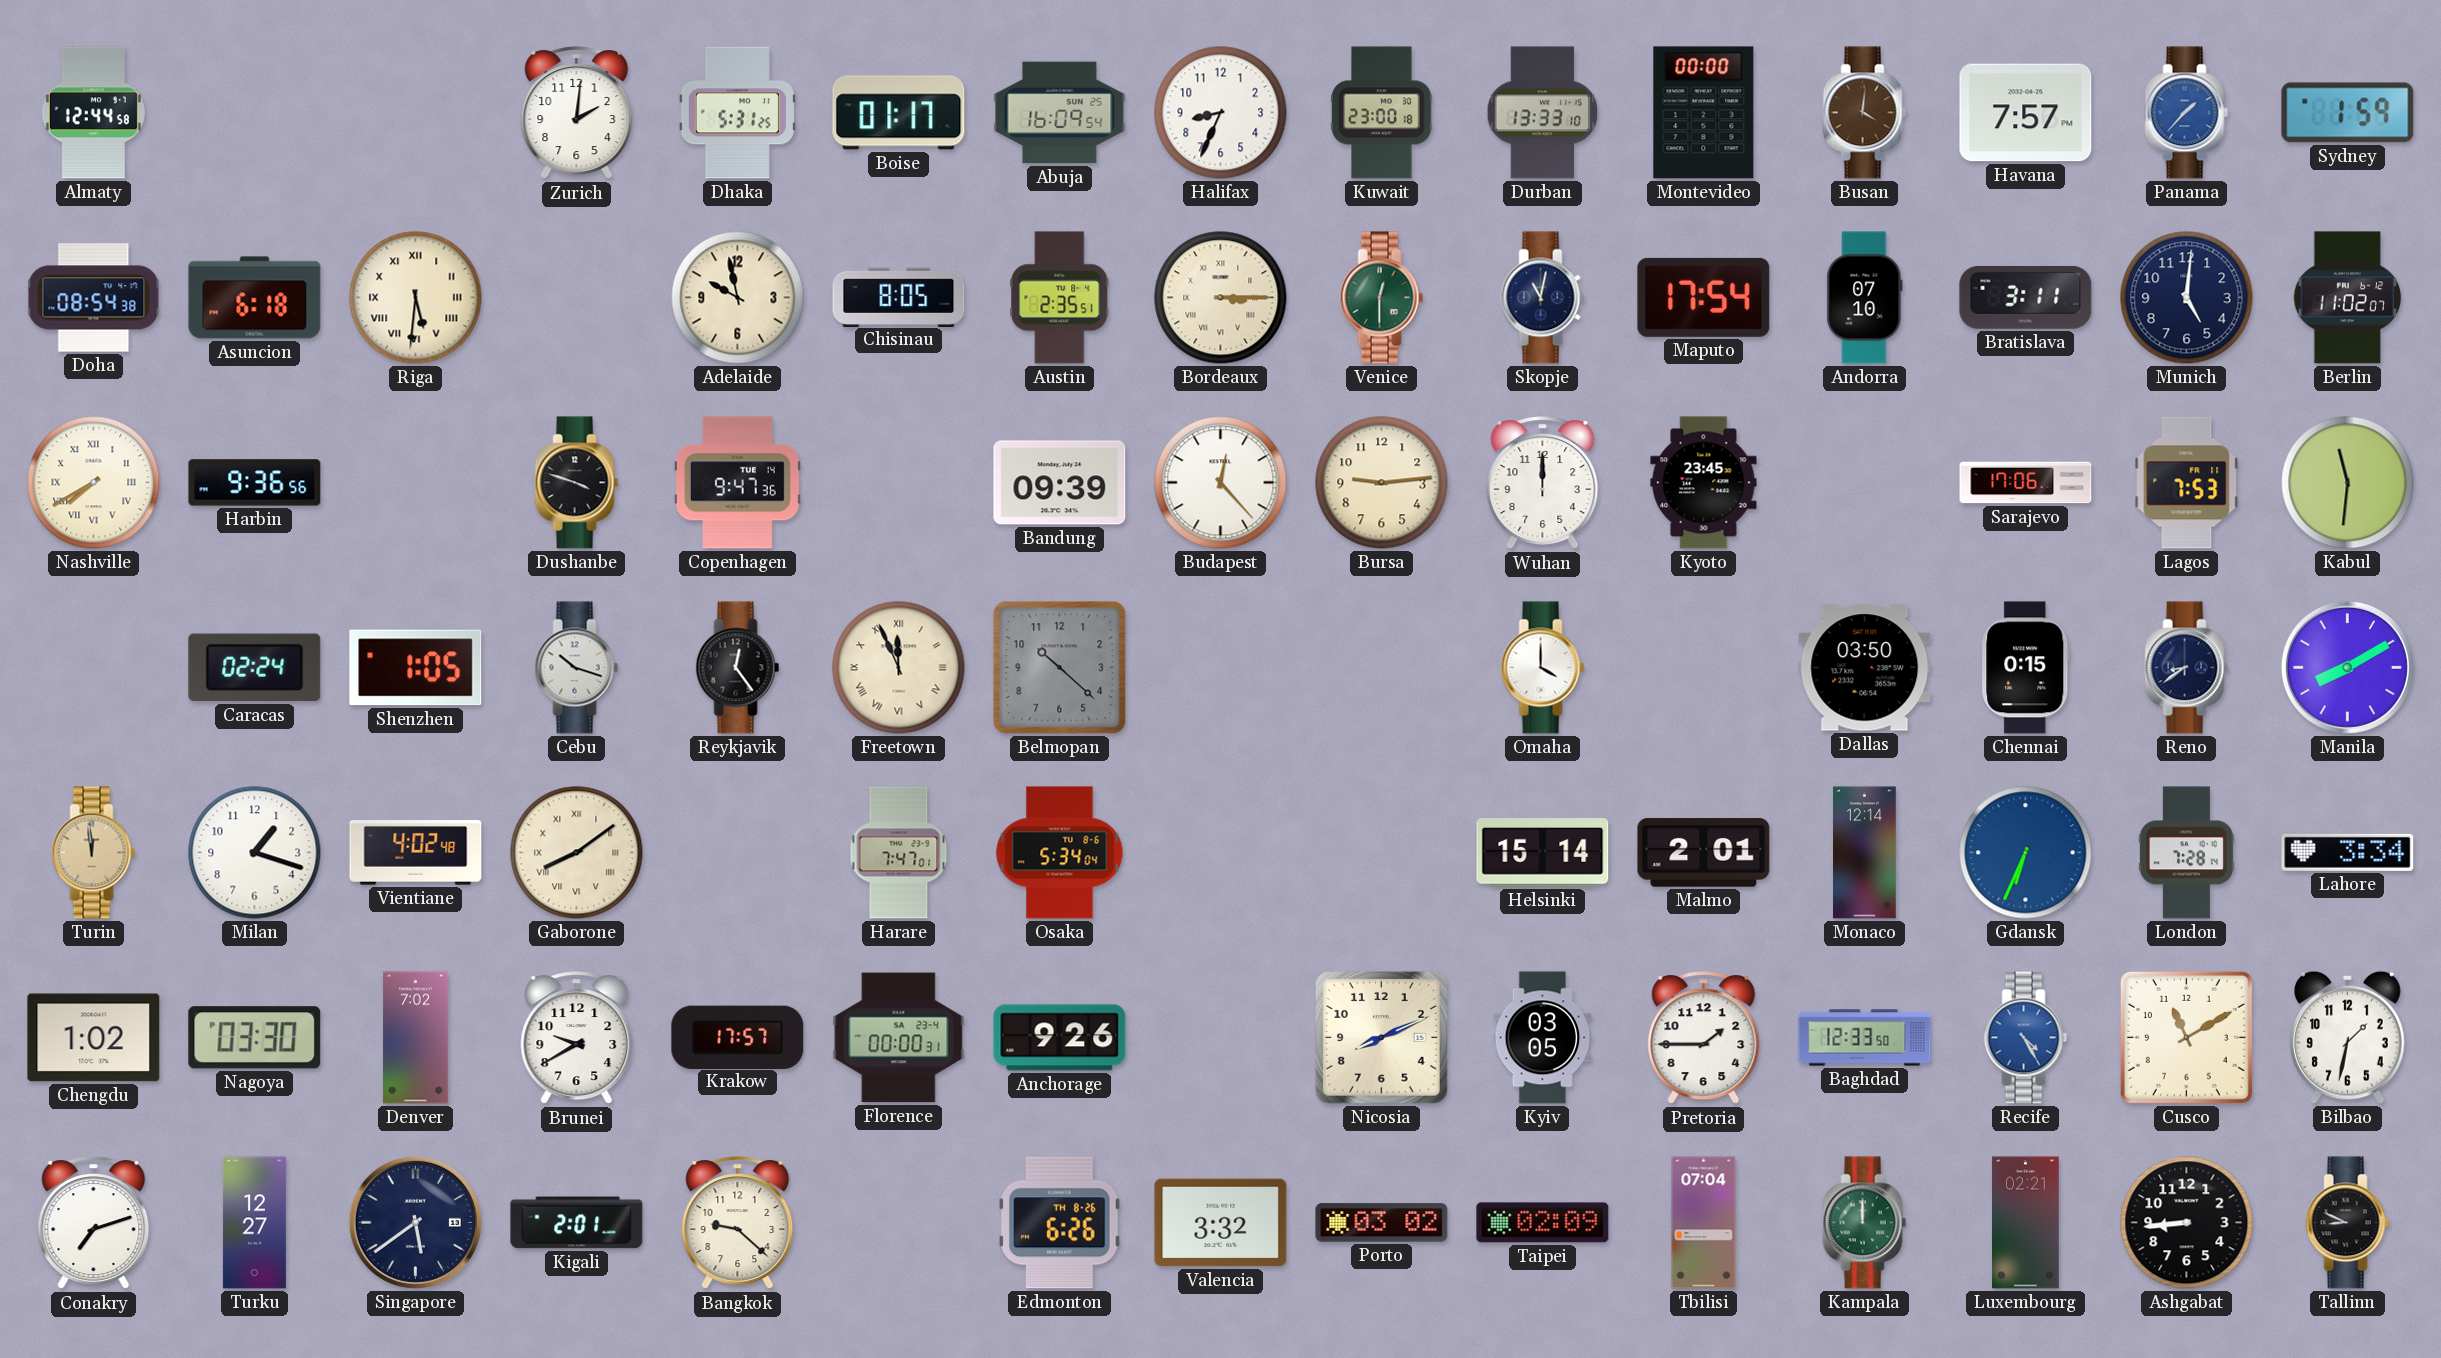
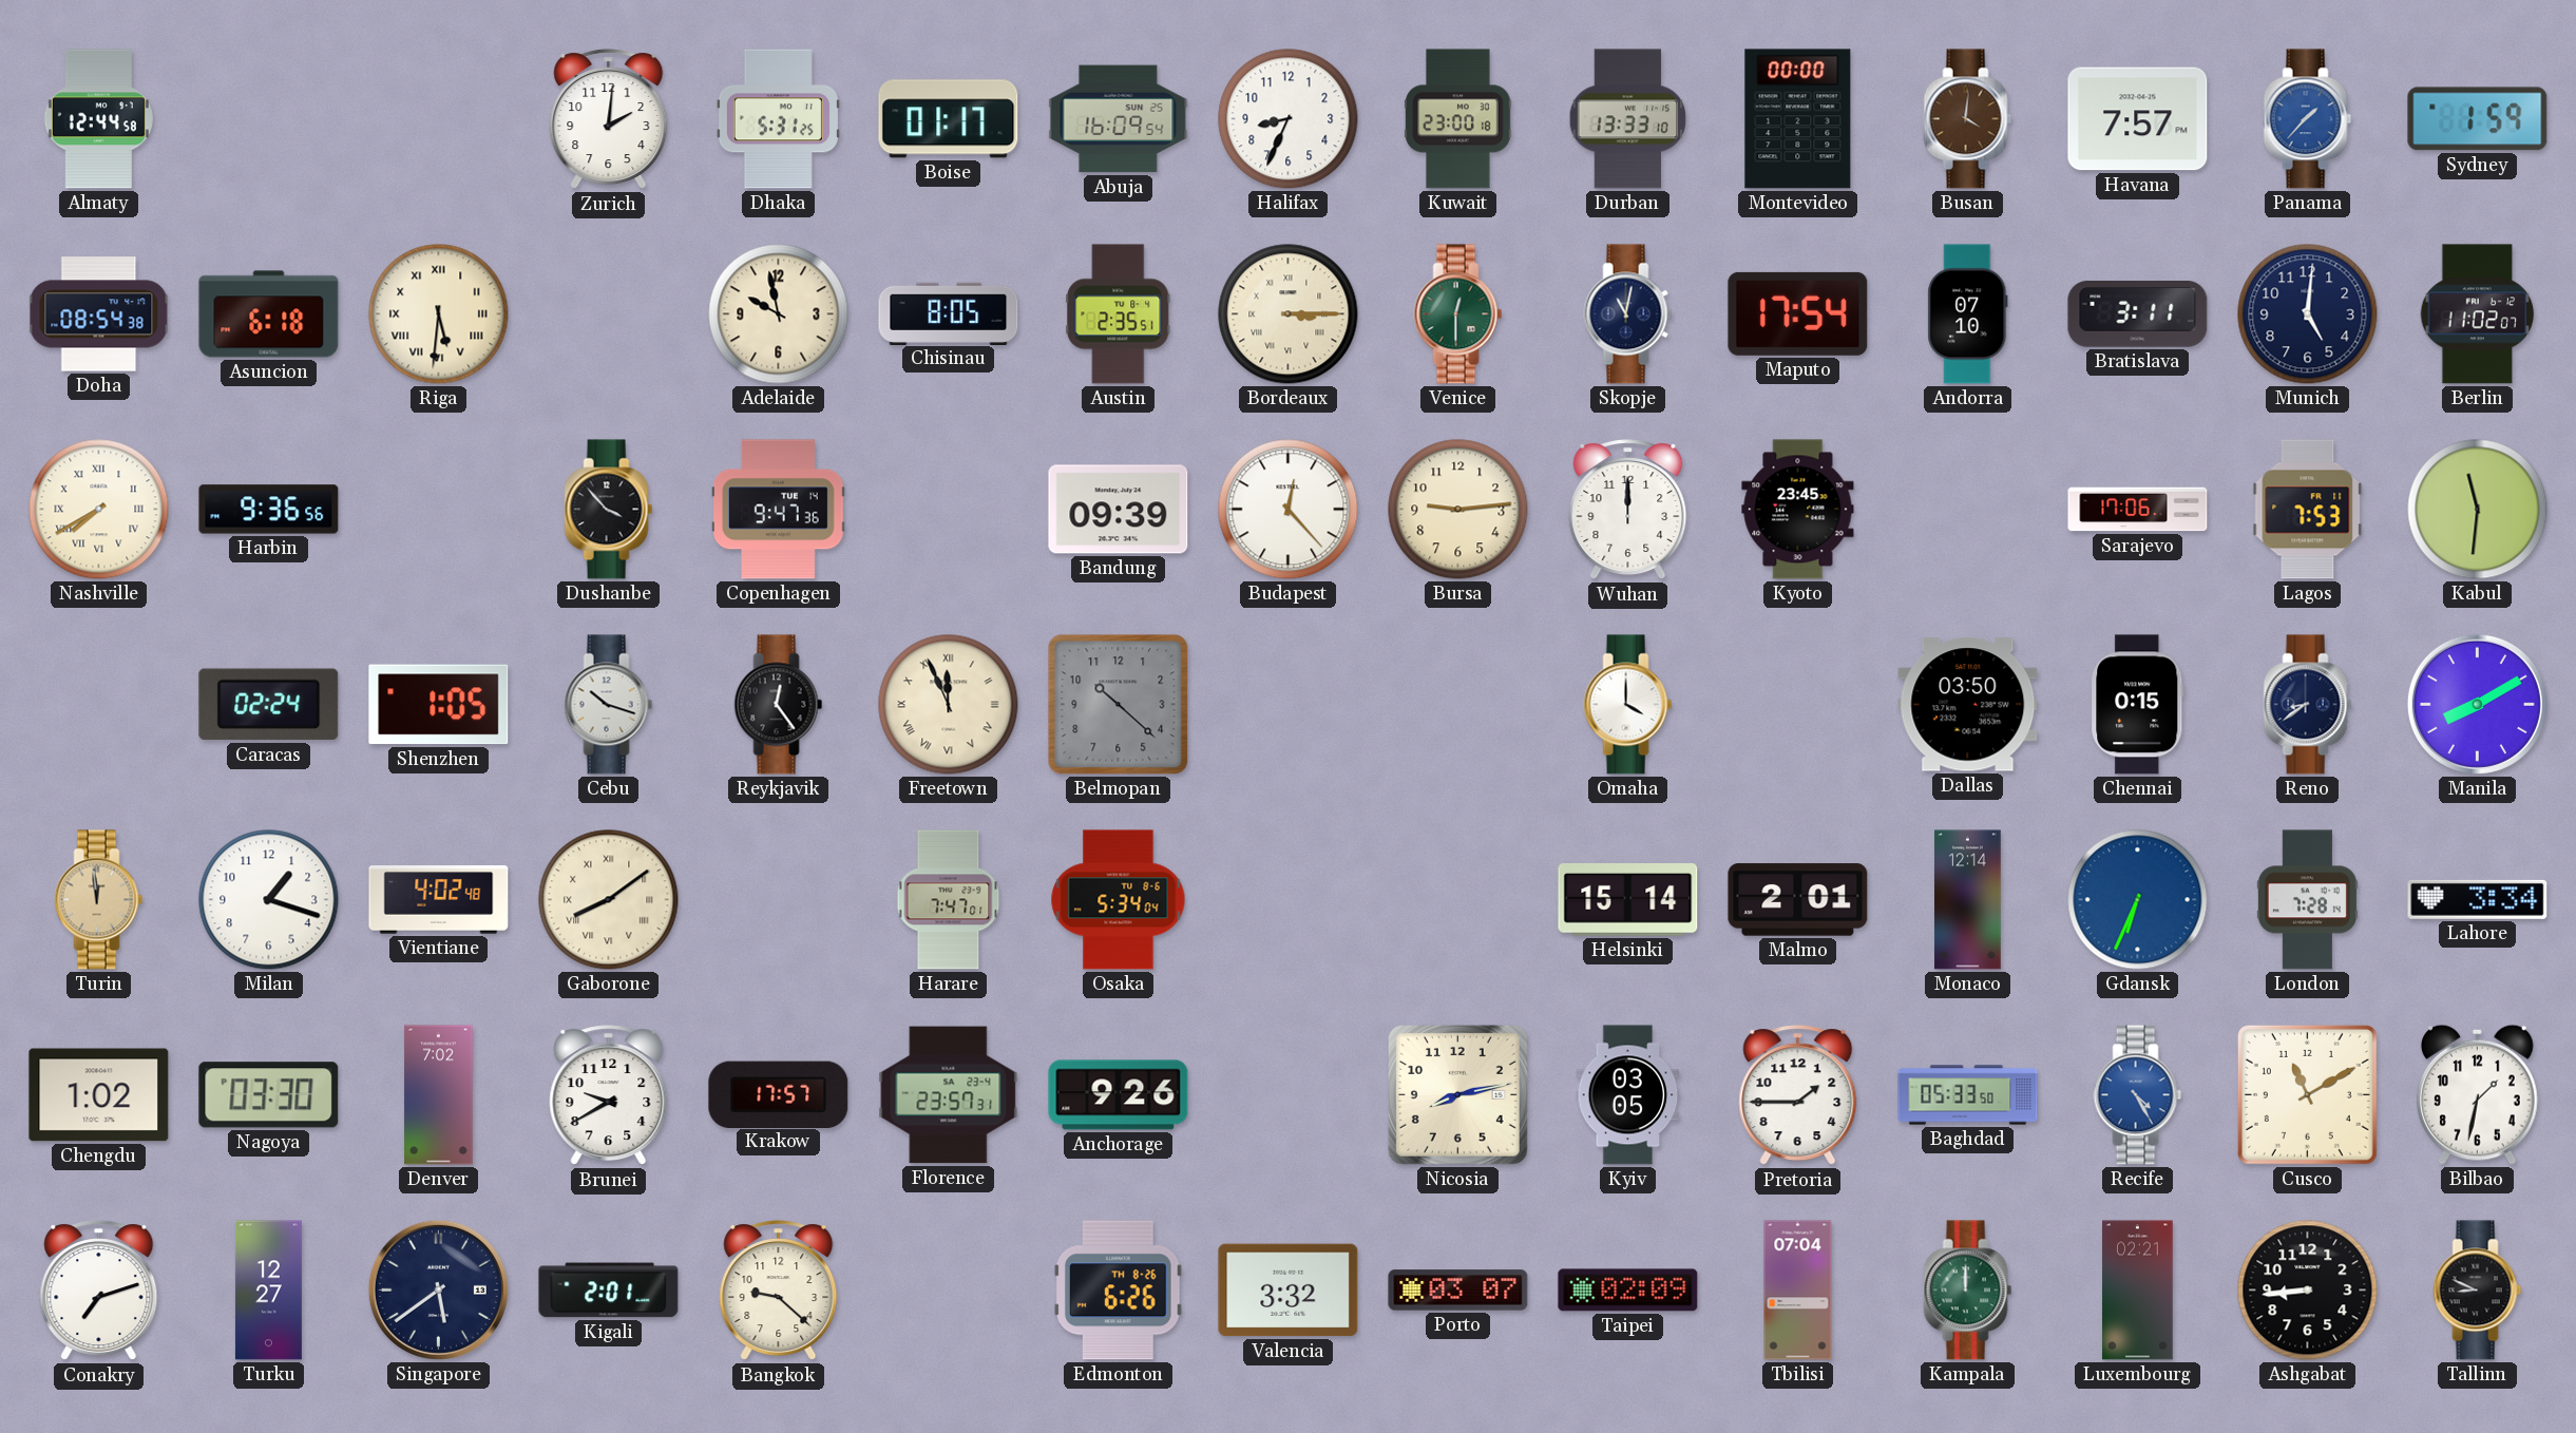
Dushanbe: 3:48 -> 3:53
Florence: 00:00 -> 23:57
Nicosia: 8:11 -> 8:13
Baghdad: 12:33 -> 05:33
Porto: 03:02 -> 03:07
